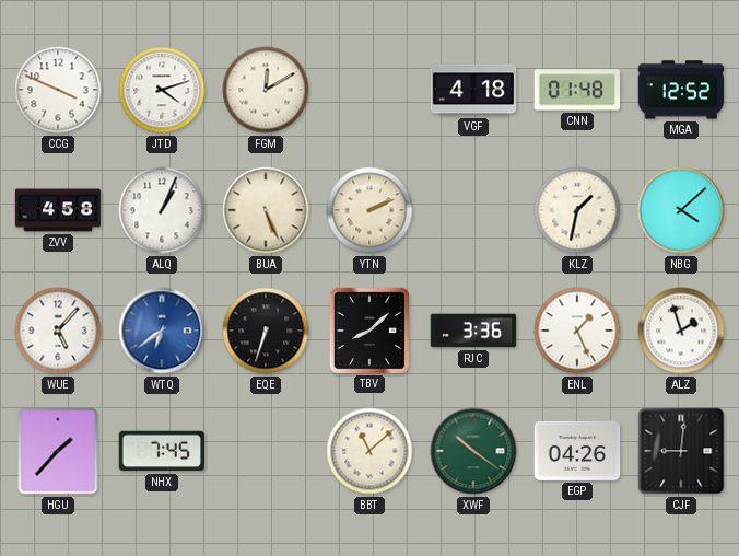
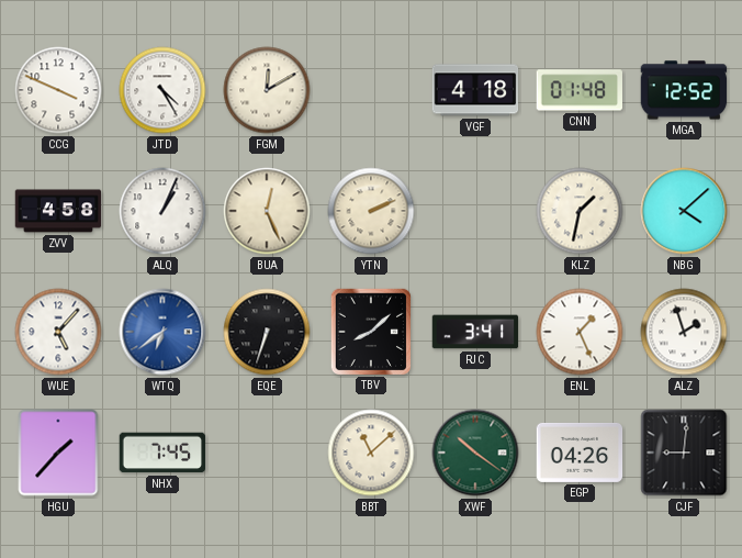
JTD: 4:12 -> 4:25
BUA: 5:26 -> 12:26
RJC: 3:36 -> 3:41
